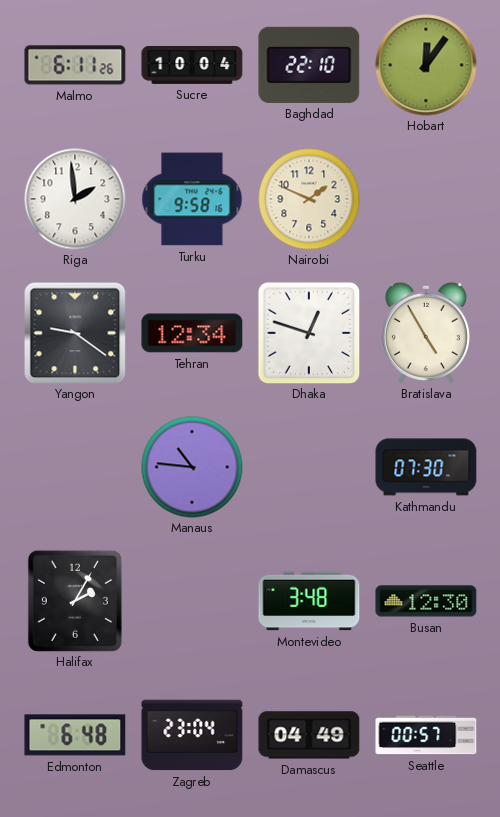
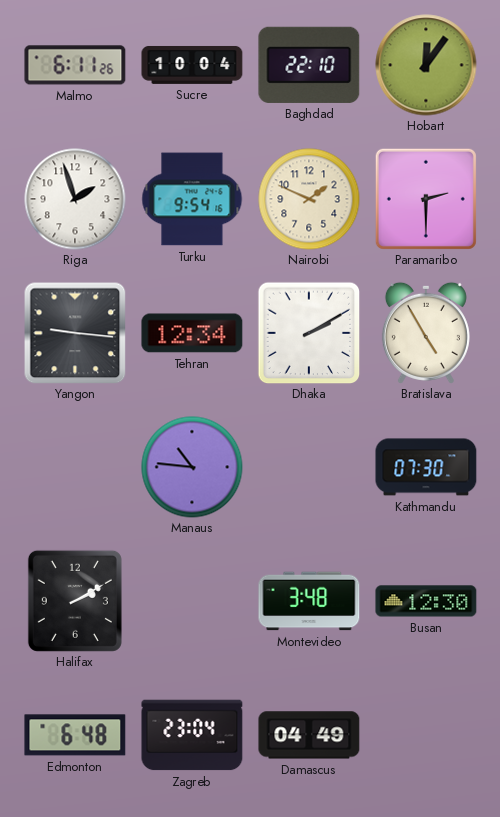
Riga: 1:59 -> 1:57
Turku: 9:58 -> 9:54
Paramaribo: none -> 2:30
Yangon: 9:21 -> 9:16
Dhaka: 12:48 -> 2:10
Halifax: 2:05 -> 2:10
Seattle: 00:57 -> none
